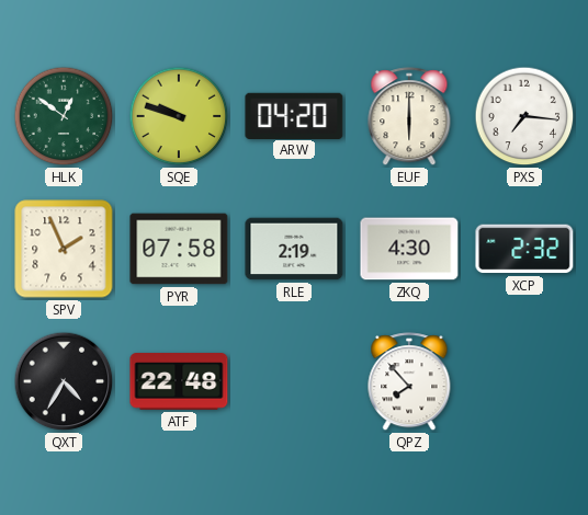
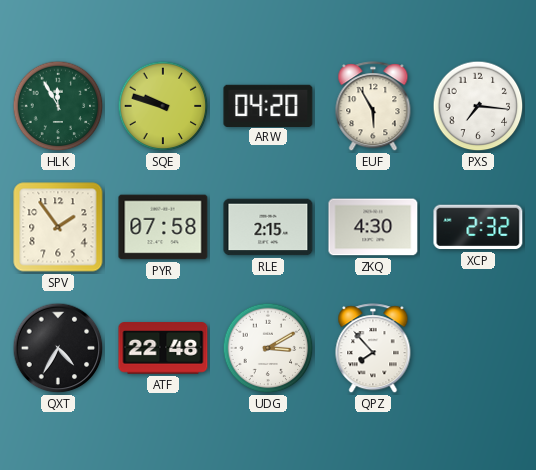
HLK: 12:51 -> 11:55
EUF: 6:00 -> 5:55
SPV: 1:56 -> 1:54
RLE: 2:19 -> 2:15
UDG: none -> 3:10
